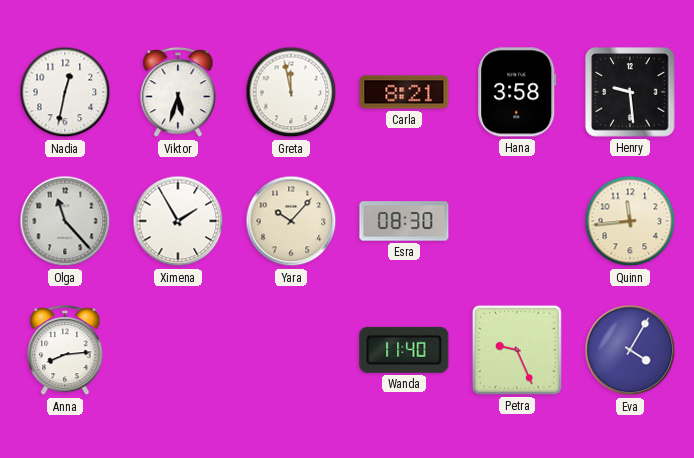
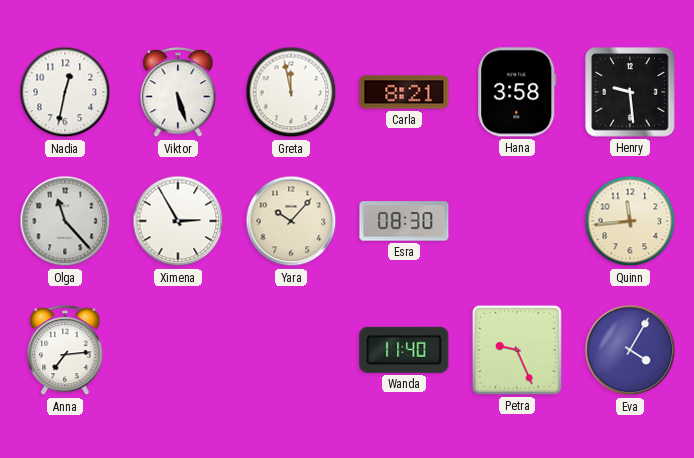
Viktor: 5:33 -> 5:27
Ximena: 1:55 -> 2:55
Anna: 8:14 -> 7:14
